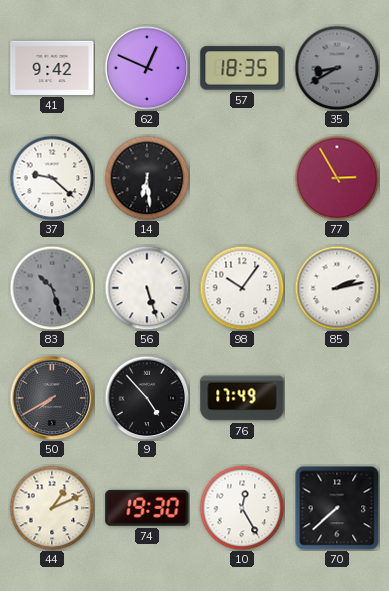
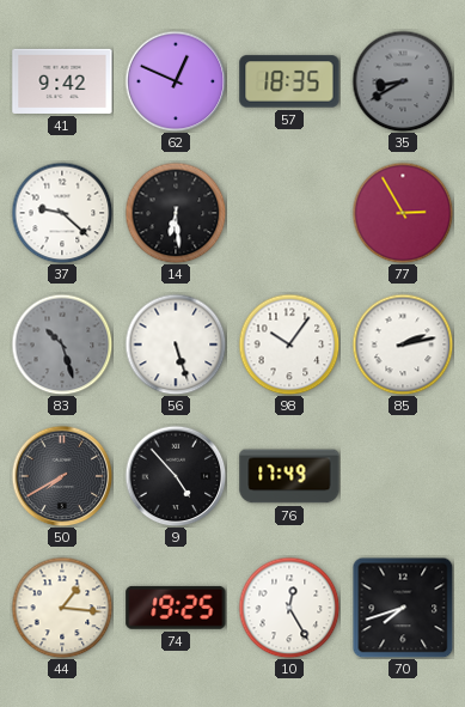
44: 1:11 -> 1:16
74: 19:30 -> 19:25
70: 7:38 -> 7:42
